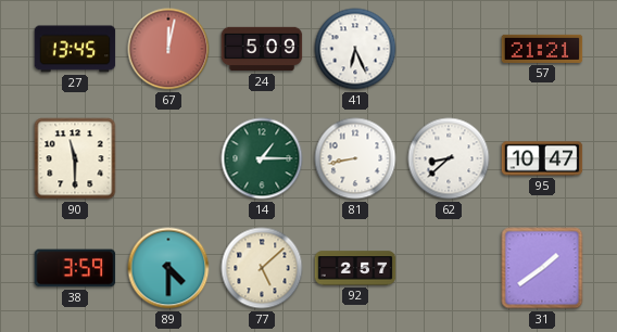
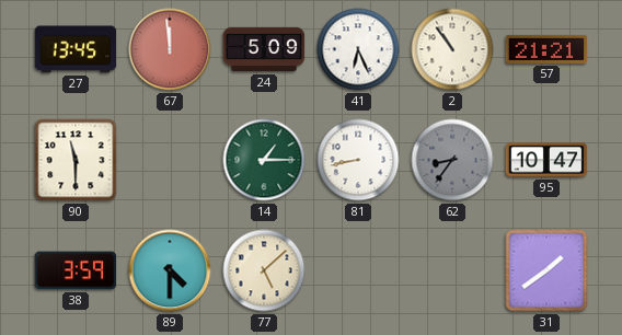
67: 12:02 -> 11:59
2: none -> 10:54
62: 8:38 -> 8:36
62 dial: white -> grey
92: 2:57 -> none
